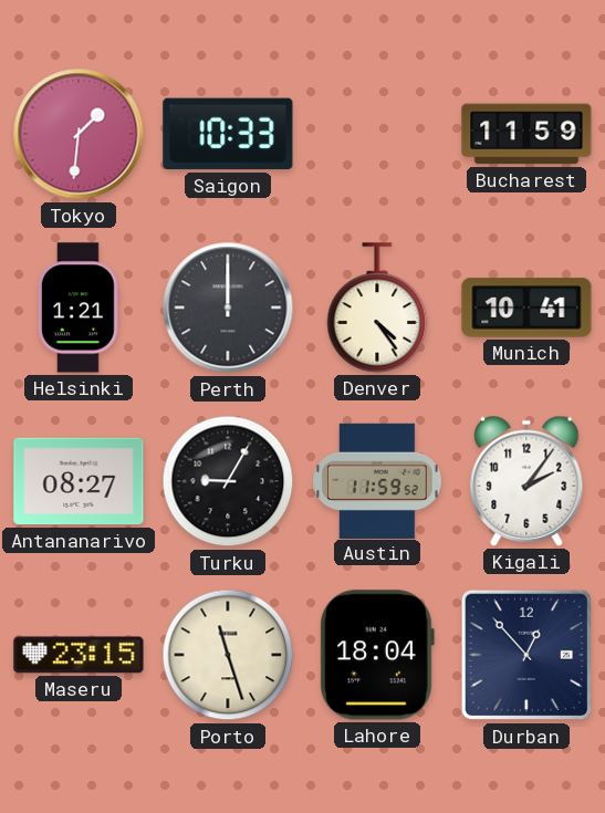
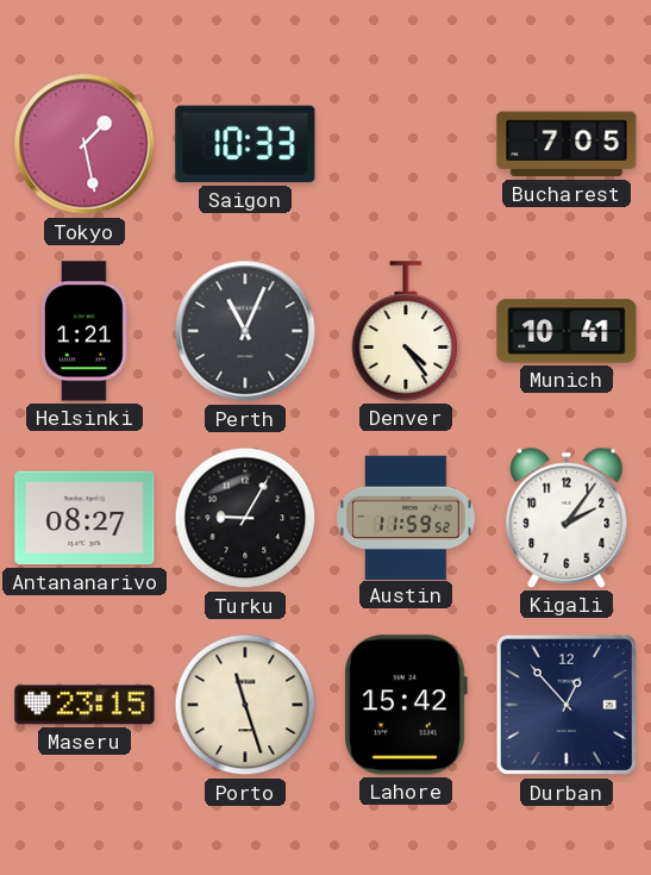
Tokyo: 1:31 -> 1:28
Bucharest: 11:59 -> 7:05
Perth: 12:00 -> 11:04
Lahore: 18:04 -> 15:42
